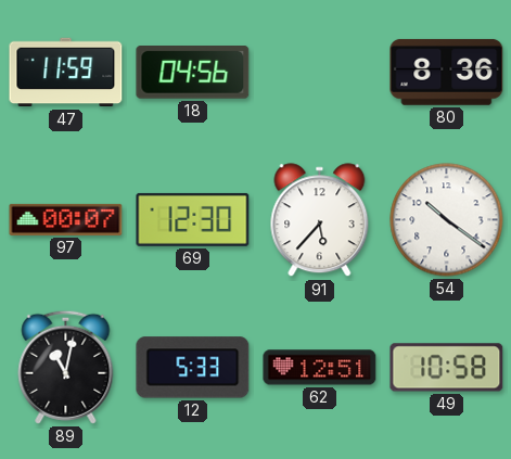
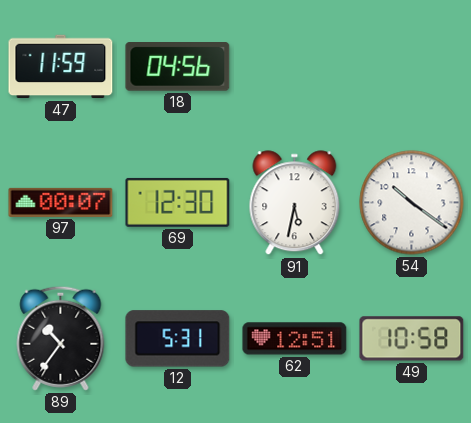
80: 8:36 -> none
91: 5:37 -> 5:32
89: 11:02 -> 10:36
12: 5:33 -> 5:31
